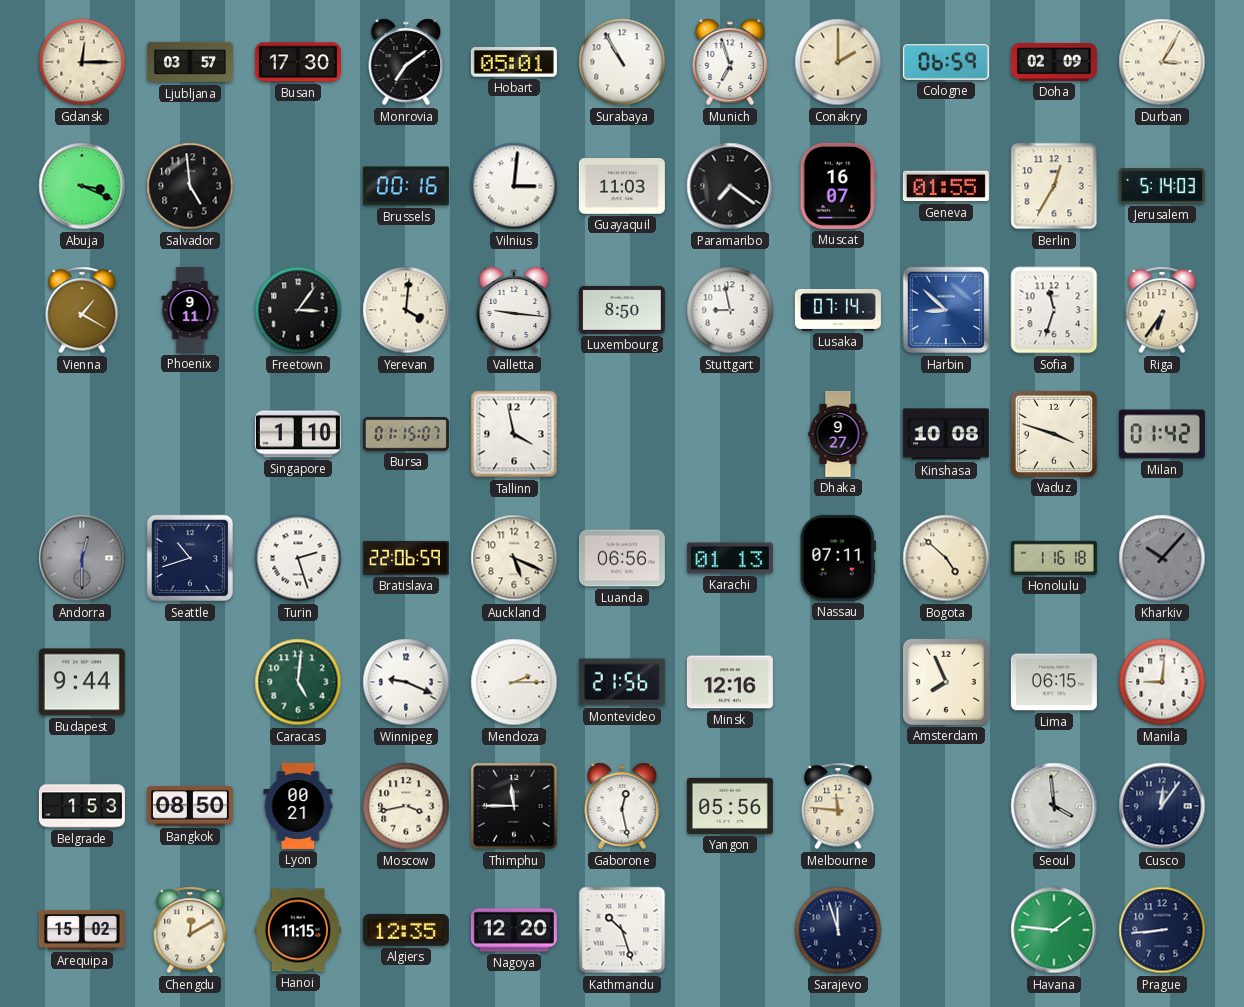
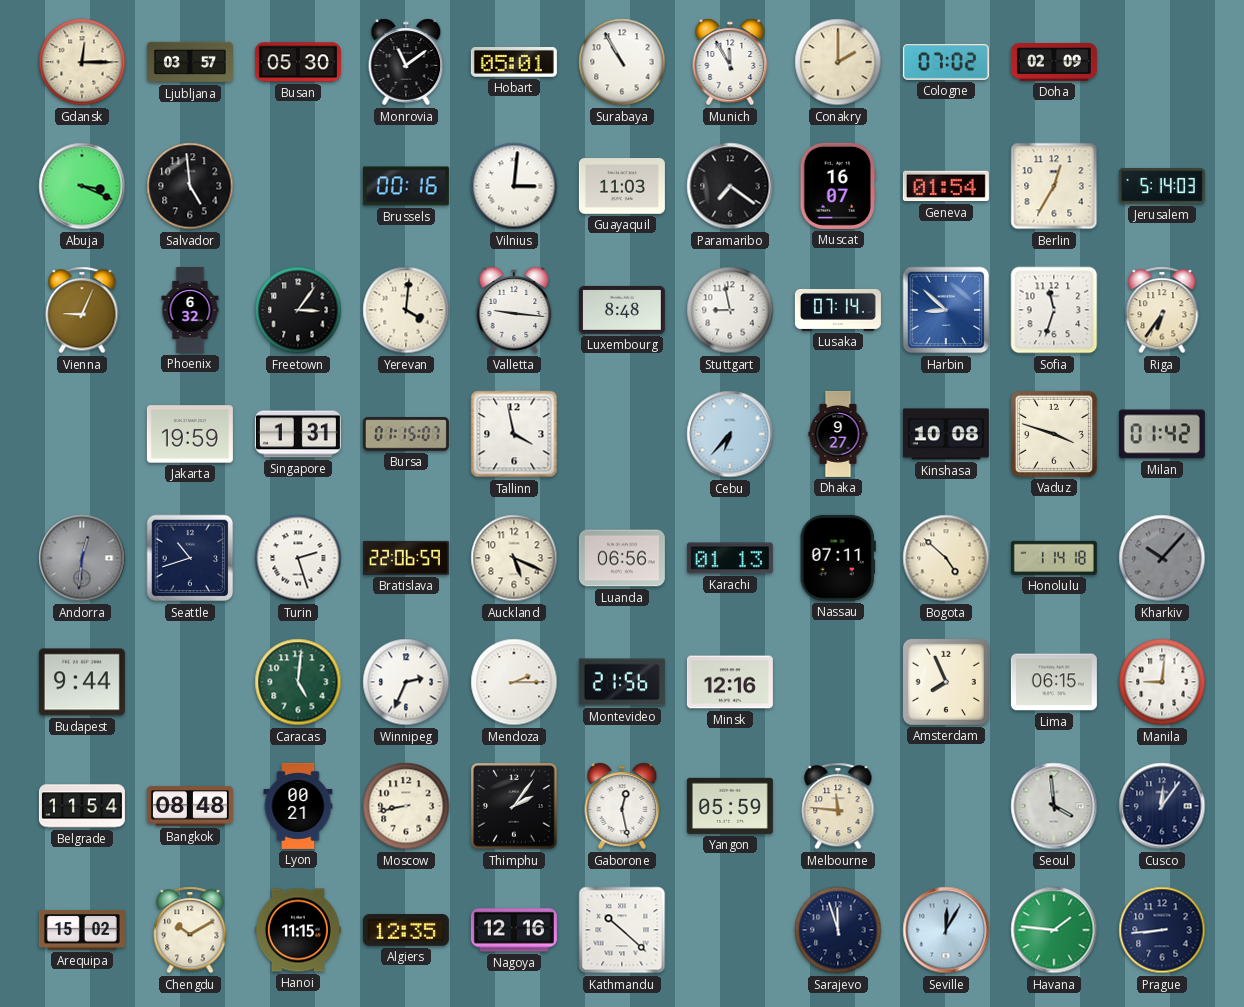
Busan: 17:30 -> 05:30
Monrovia: 7:09 -> 11:09
Munich: 6:57 -> 11:55
Cologne: 06:59 -> 07:02
Durban: 3:05 -> none
Geneva: 01:55 -> 01:54
Vienna: 1:20 -> 9:04
Phoenix: 9:11 -> 6:32
Luxembourg: 8:50 -> 8:48
Jakarta: none -> 19:59
Singapore: 1:10 -> 1:31
Cebu: none -> 6:37
Andorra: 12:30 -> 12:31
Honolulu: 1:16 -> 1:14
Winnipeg: 9:19 -> 2:34
Belgrade: 1:53 -> 11:54
Bangkok: 08:50 -> 08:48
Moscow: 3:43 -> 8:43
Thimphu: 11:45 -> 2:06
Yangon: 05:56 -> 05:59
Chengdu: 12:10 -> 10:10
Nagoya: 12:20 -> 12:16
Kathmandu: 10:27 -> 10:22
Seville: none -> 12:05
